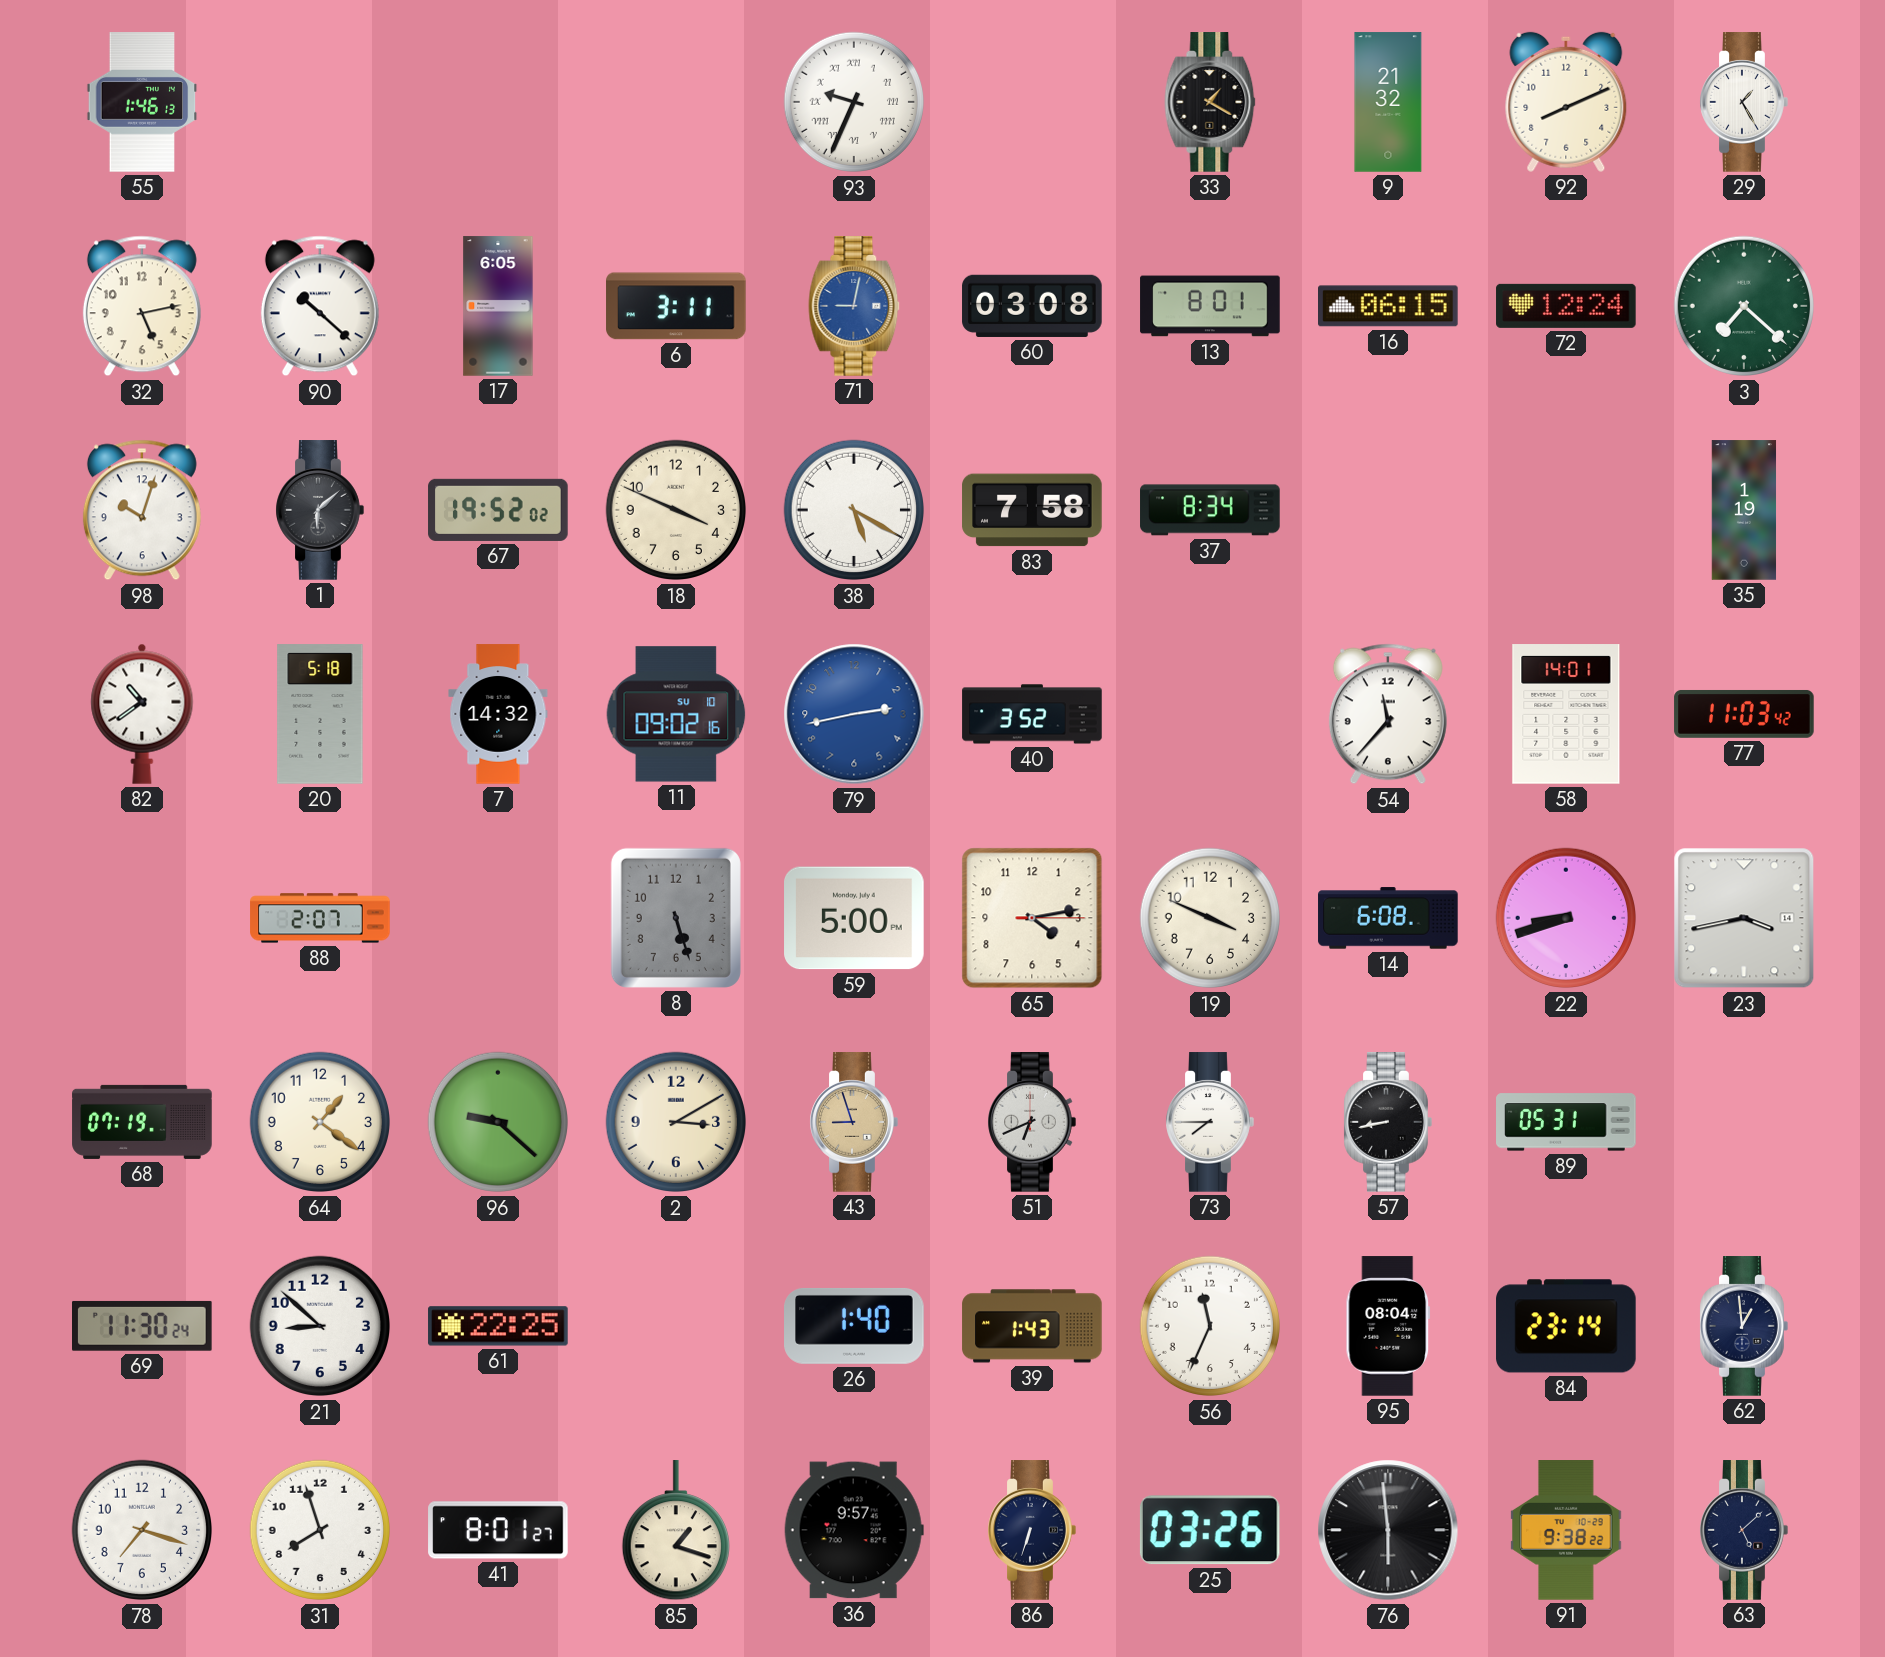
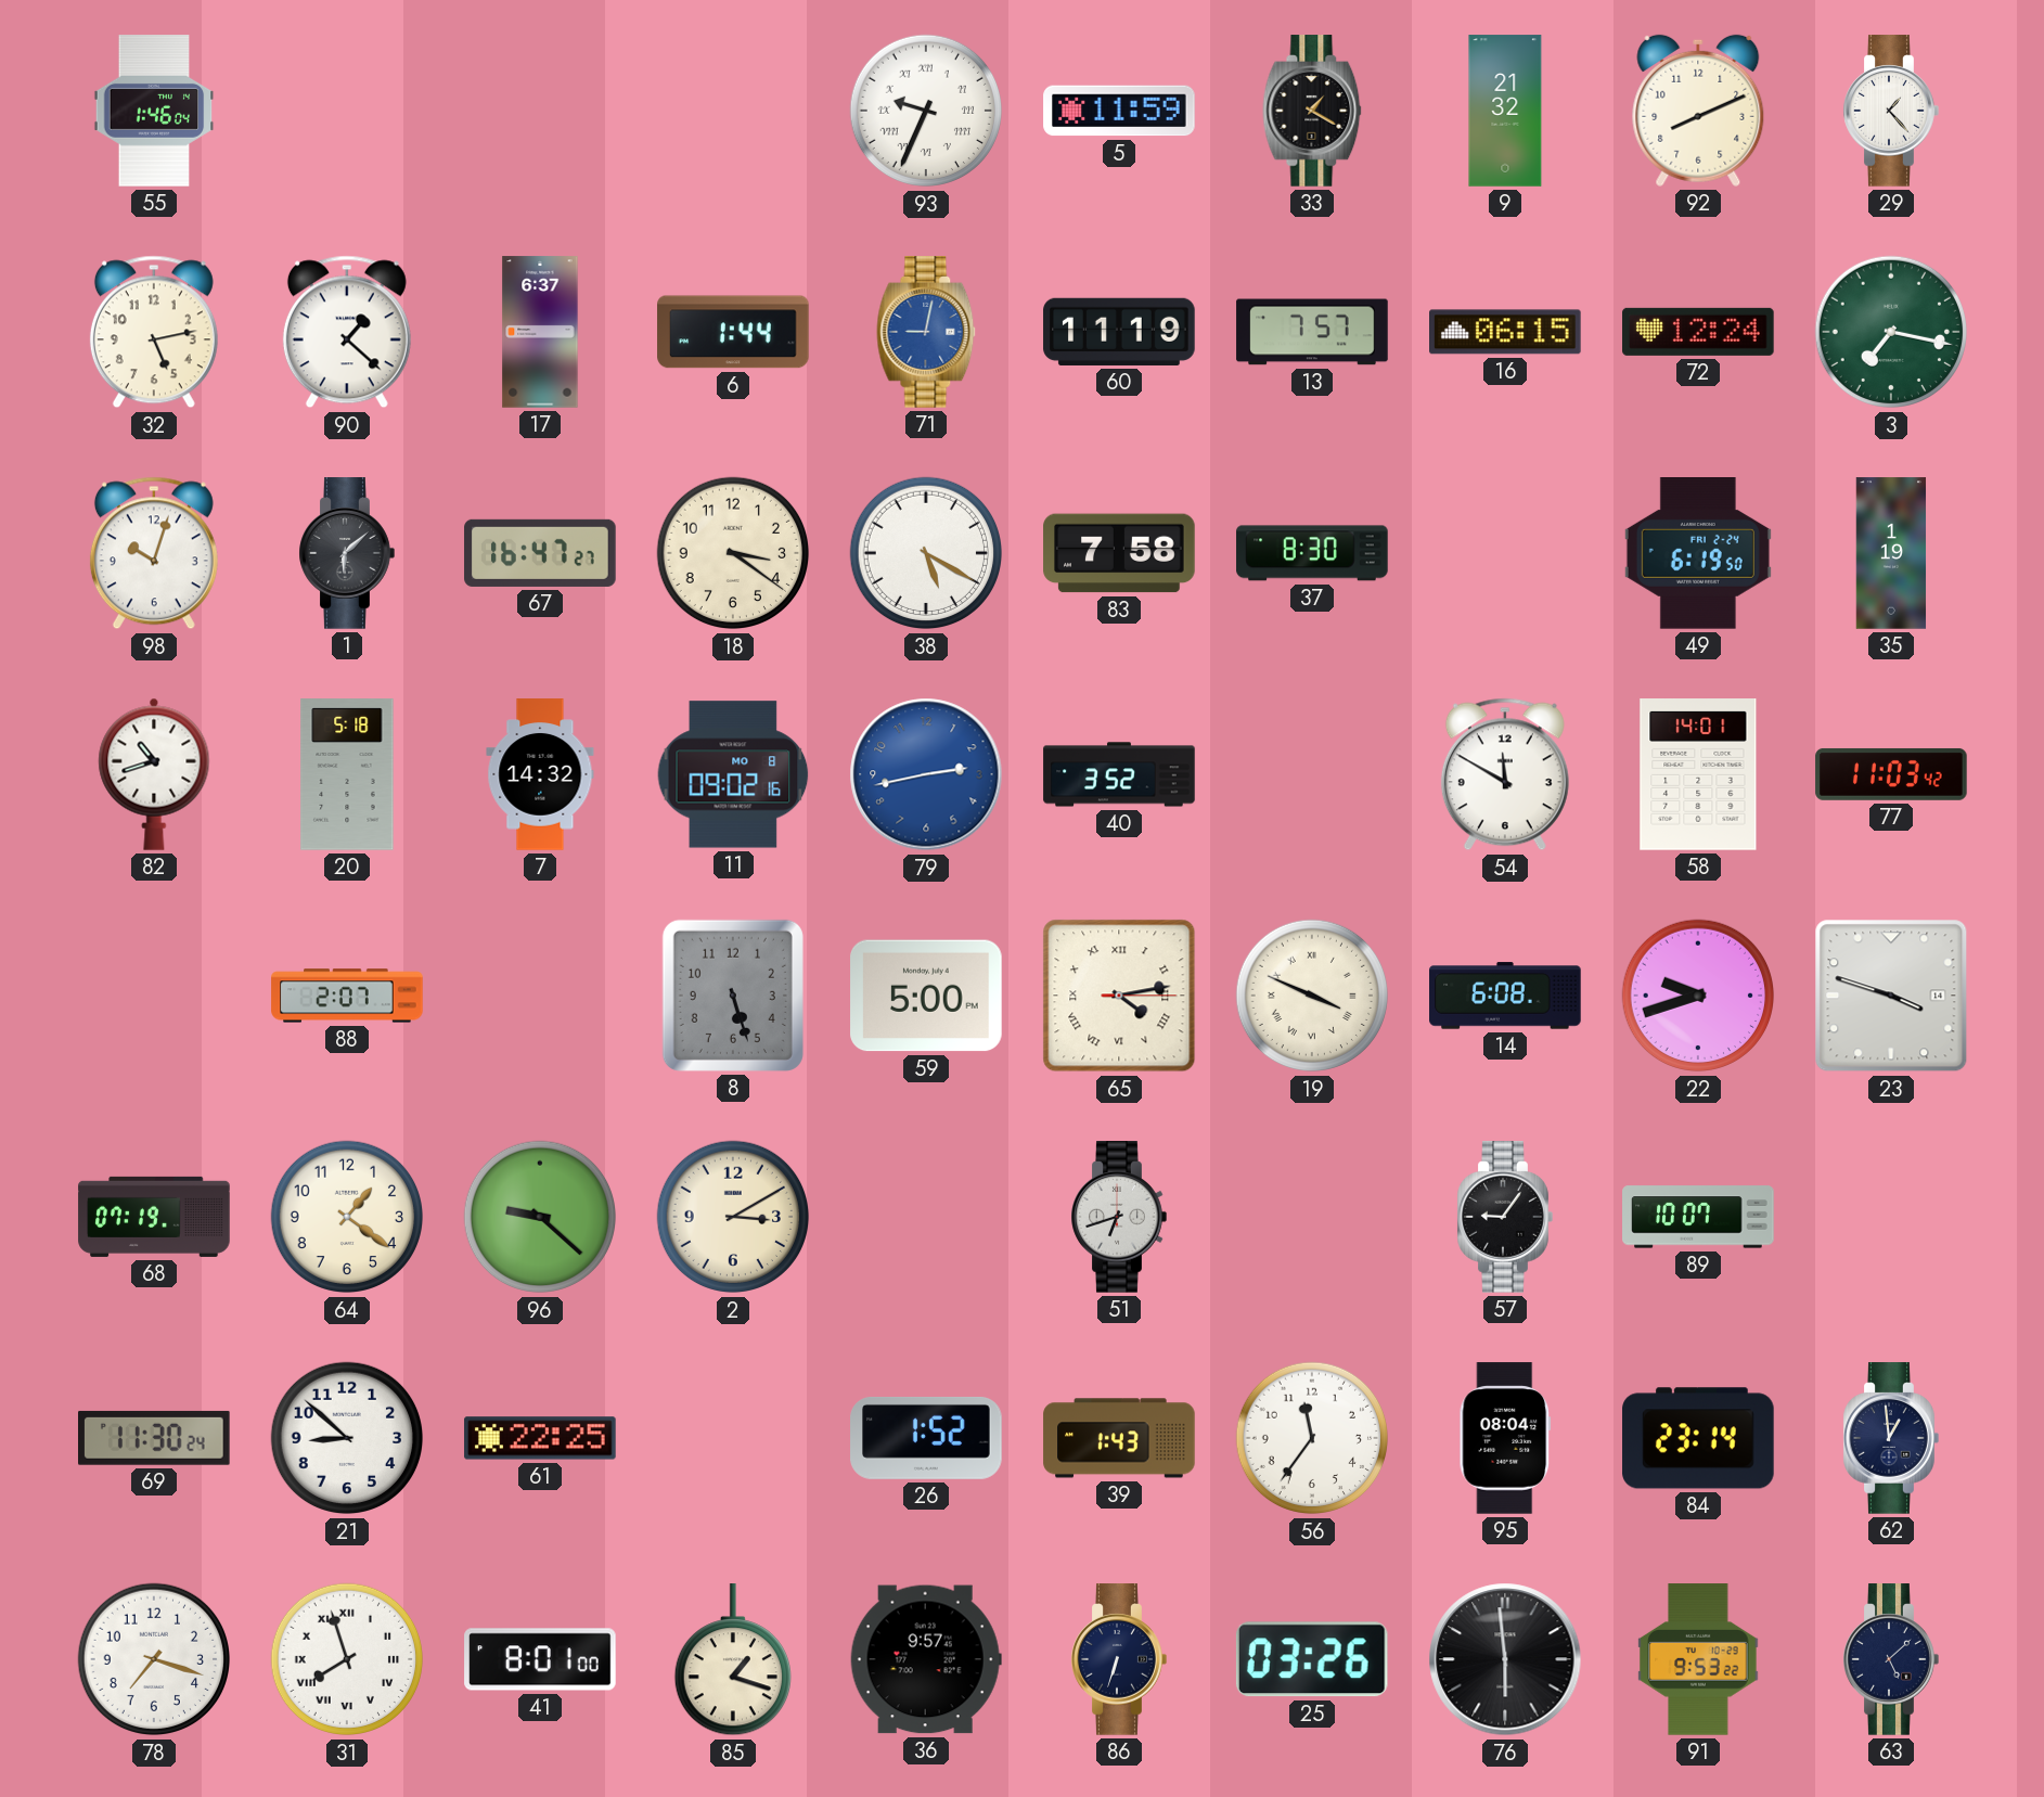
55: 1:46:13 -> 1:46:04
5: none -> 11:59
29: 1:25 -> 1:23
90: 10:22 -> 1:22
17: 6:05 -> 6:37
6: 3:11 -> 1:44
60: 03:08 -> 11:19
13: 8:01 -> 7:57
3: 7:22 -> 7:17
67: 19:52 -> 16:47
18: 3:49 -> 3:21
37: 8:34 -> 8:30
49: none -> 6:19
82: 10:39 -> 10:42
11 date: SU 10 -> MO 8
54: 11:37 -> 11:50
65 numerals: Arabic -> Roman
19 numerals: Arabic -> Roman
22: 8:42 -> 9:42
23: 3:43 -> 3:48
43: 8:57 -> none
51: 6:41 -> 6:42
73: 7:45 -> none
57: 8:43 -> 9:06
89: 05:31 -> 10:07
26: 1:40 -> 1:52
56: 11:34 -> 11:36
31 numerals: Arabic -> Roman
41: 8:01:27 -> 8:01:00
91: 9:38 -> 9:53
